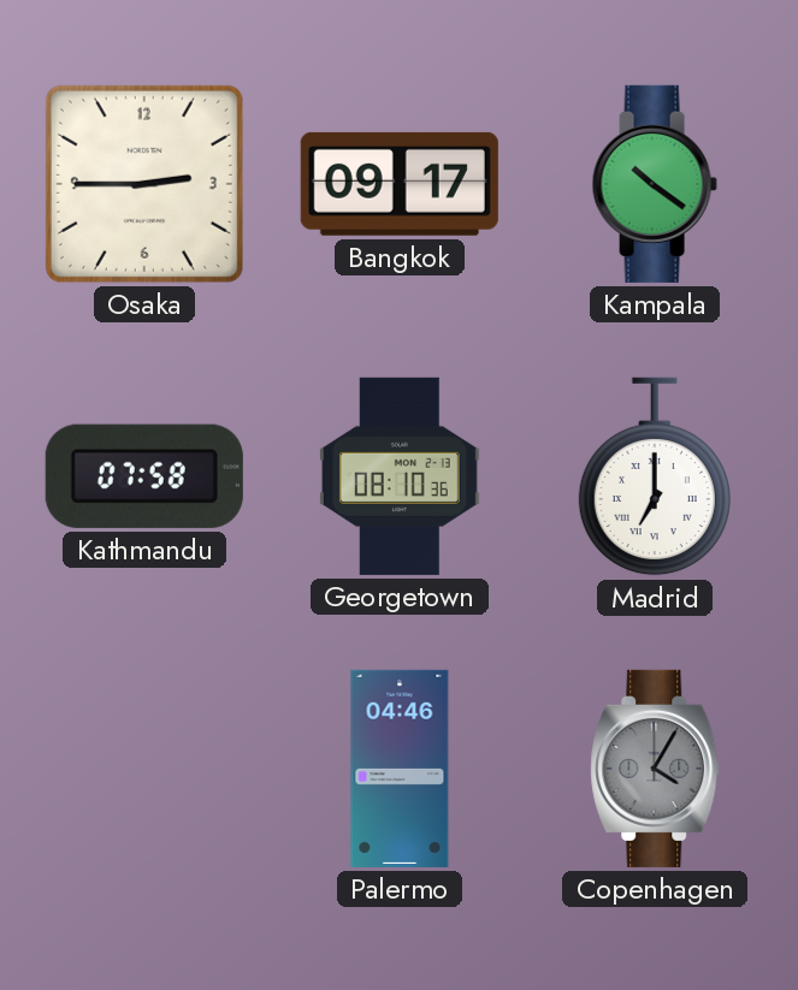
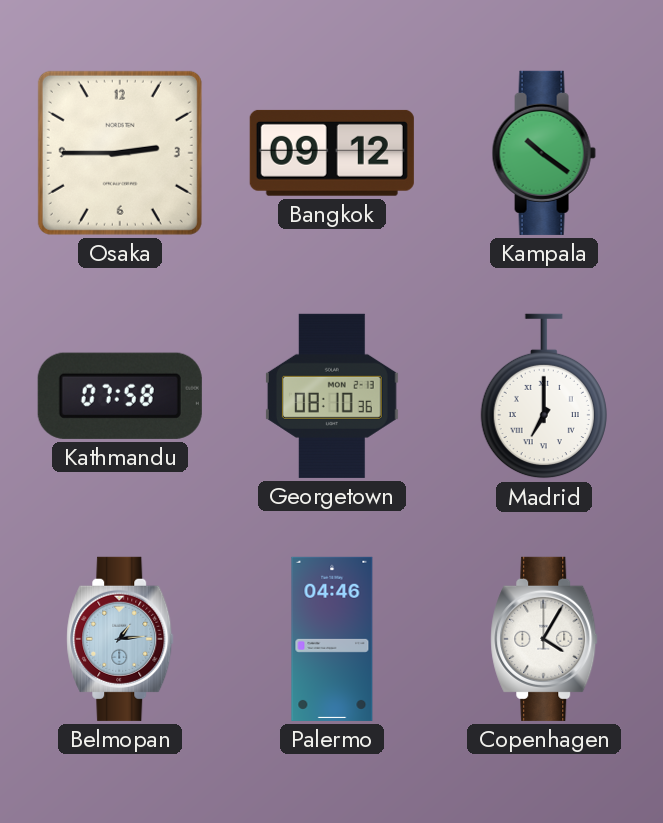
Bangkok: 09:17 -> 09:12
Belmopan: none -> 1:14
Copenhagen dial: grey -> white
